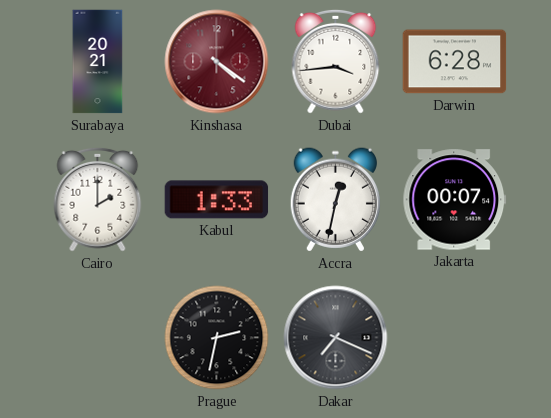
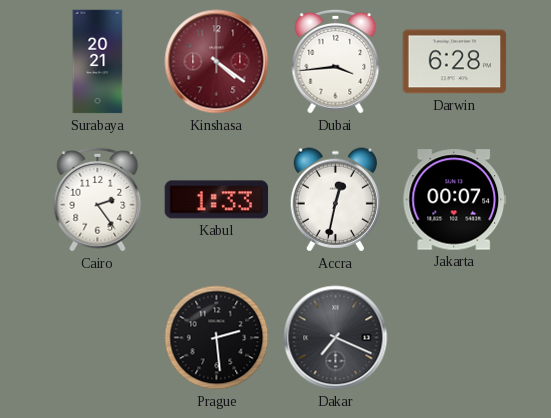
Cairo: 2:00 -> 2:24
Prague: 2:32 -> 2:29
